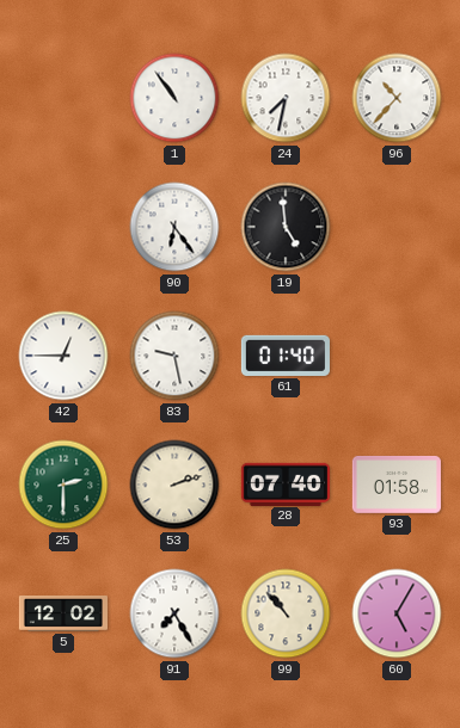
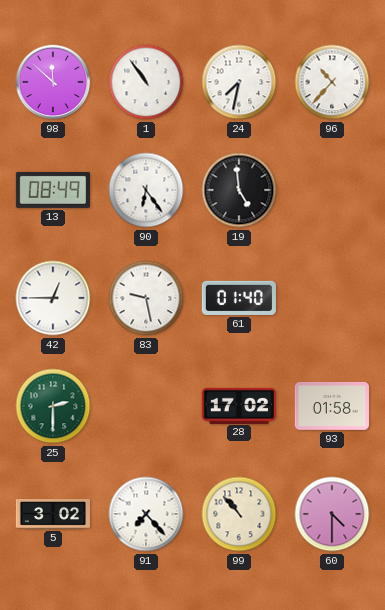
98: none -> 11:52
13: none -> 08:49
53: 2:12 -> none
28: 07:40 -> 17:02
5: 12:02 -> 3:02
91: 7:25 -> 7:23
60: 5:05 -> 4:30
